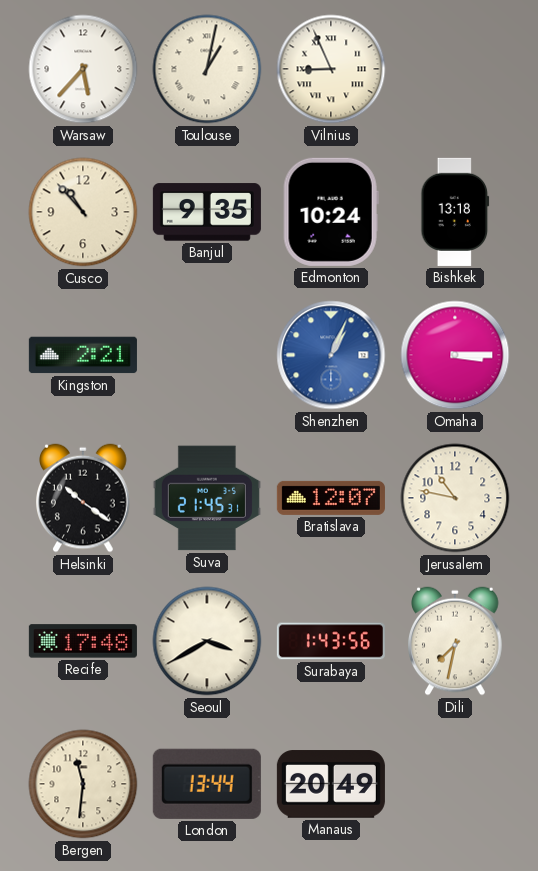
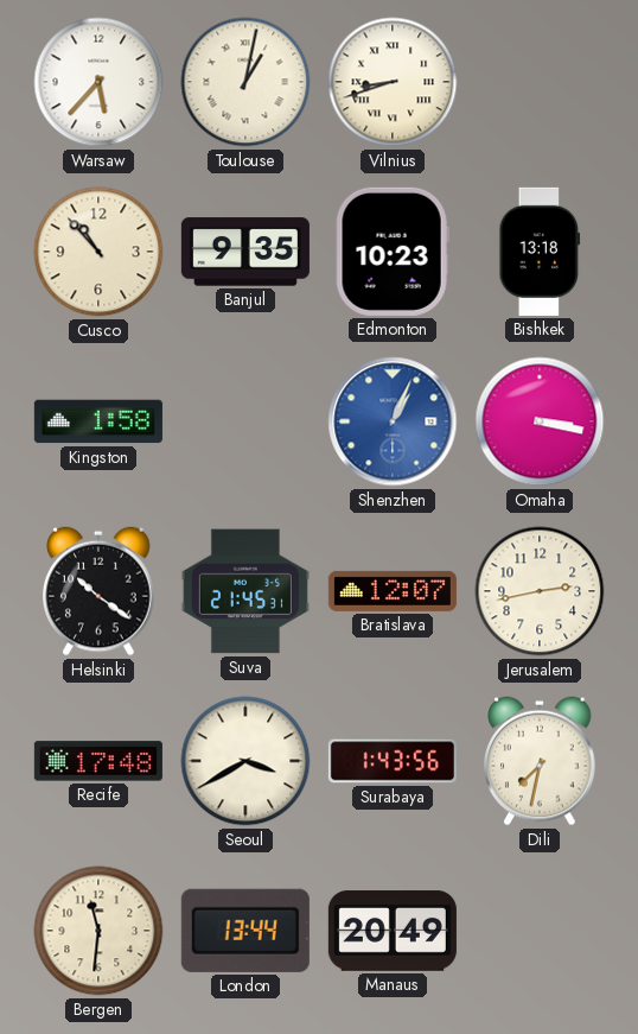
Vilnius: 8:56 -> 8:42
Edmonton: 10:24 -> 10:23
Kingston: 2:21 -> 1:58
Omaha: 3:15 -> 3:17
Jerusalem: 10:47 -> 2:43
